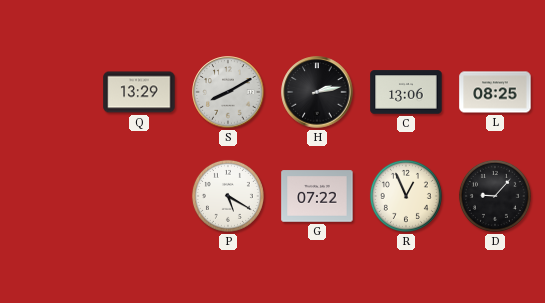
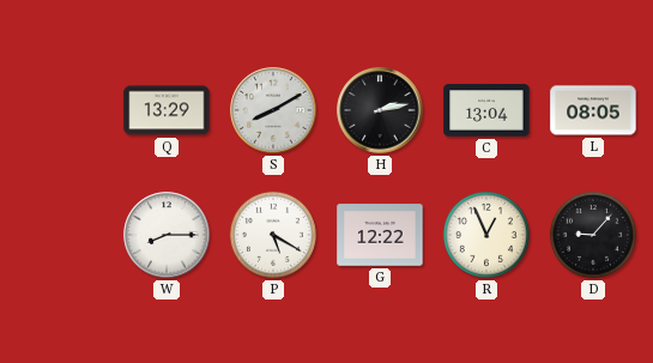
C: 13:06 -> 13:04
L: 08:25 -> 08:05
W: none -> 8:15
G: 07:22 -> 12:22
